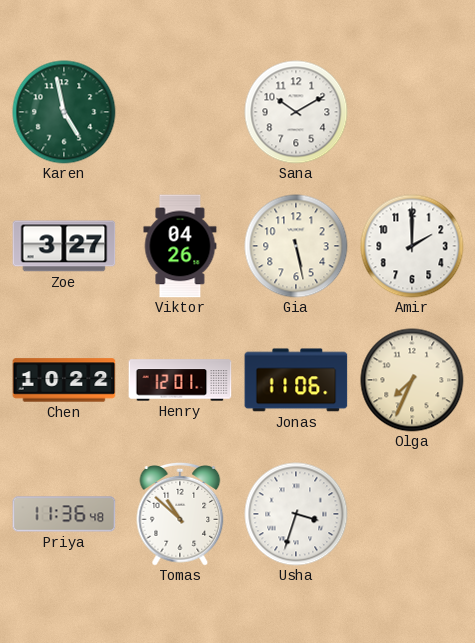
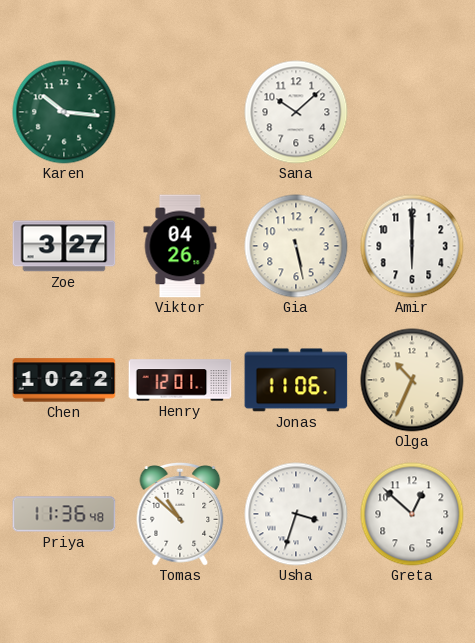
Karen: 4:58 -> 10:16
Sana: 10:10 -> 10:08
Amir: 2:00 -> 6:00
Olga: 7:34 -> 10:34
Greta: none -> 12:52
